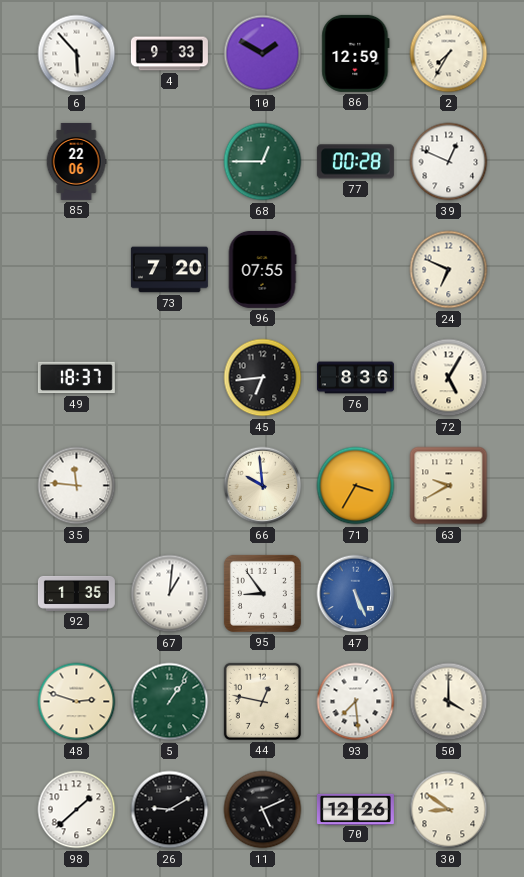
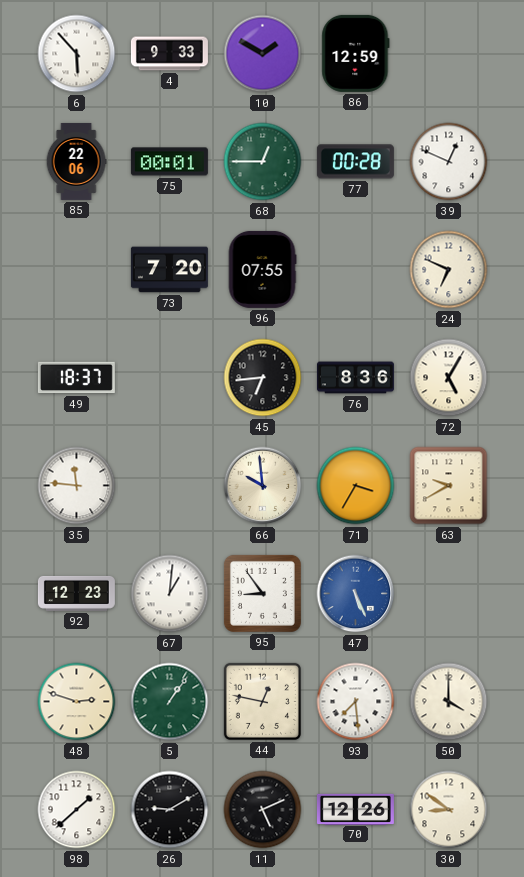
2: 7:35 -> none
75: none -> 00:01
92: 1:35 -> 12:23
